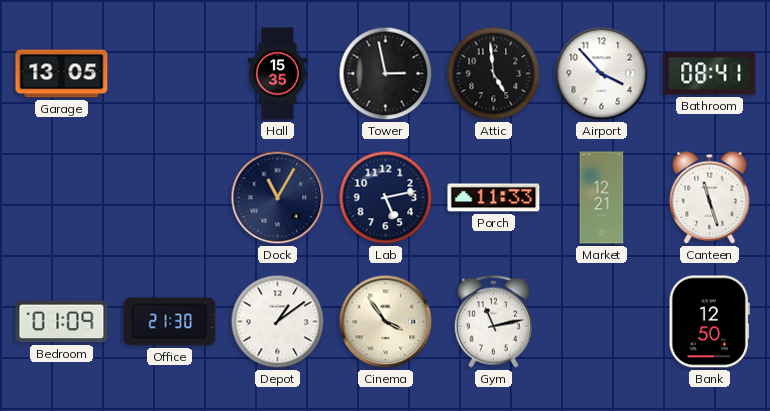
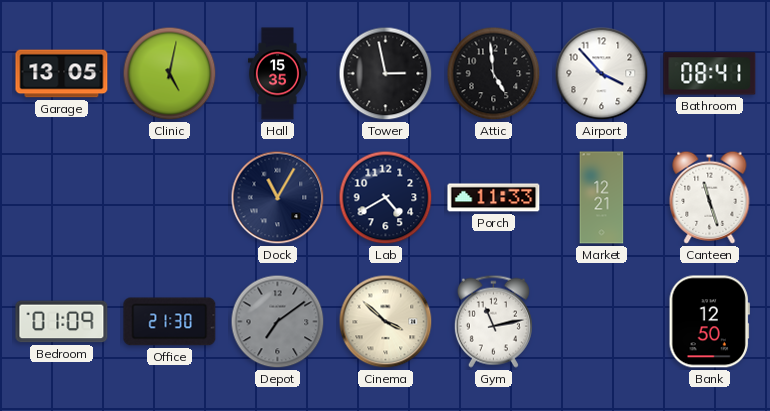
Clinic: none -> 5:02
Lab: 5:13 -> 4:40
Depot: 1:09 -> 7:09
Depot dial: white -> grey
Cinema: 3:54 -> 3:52
